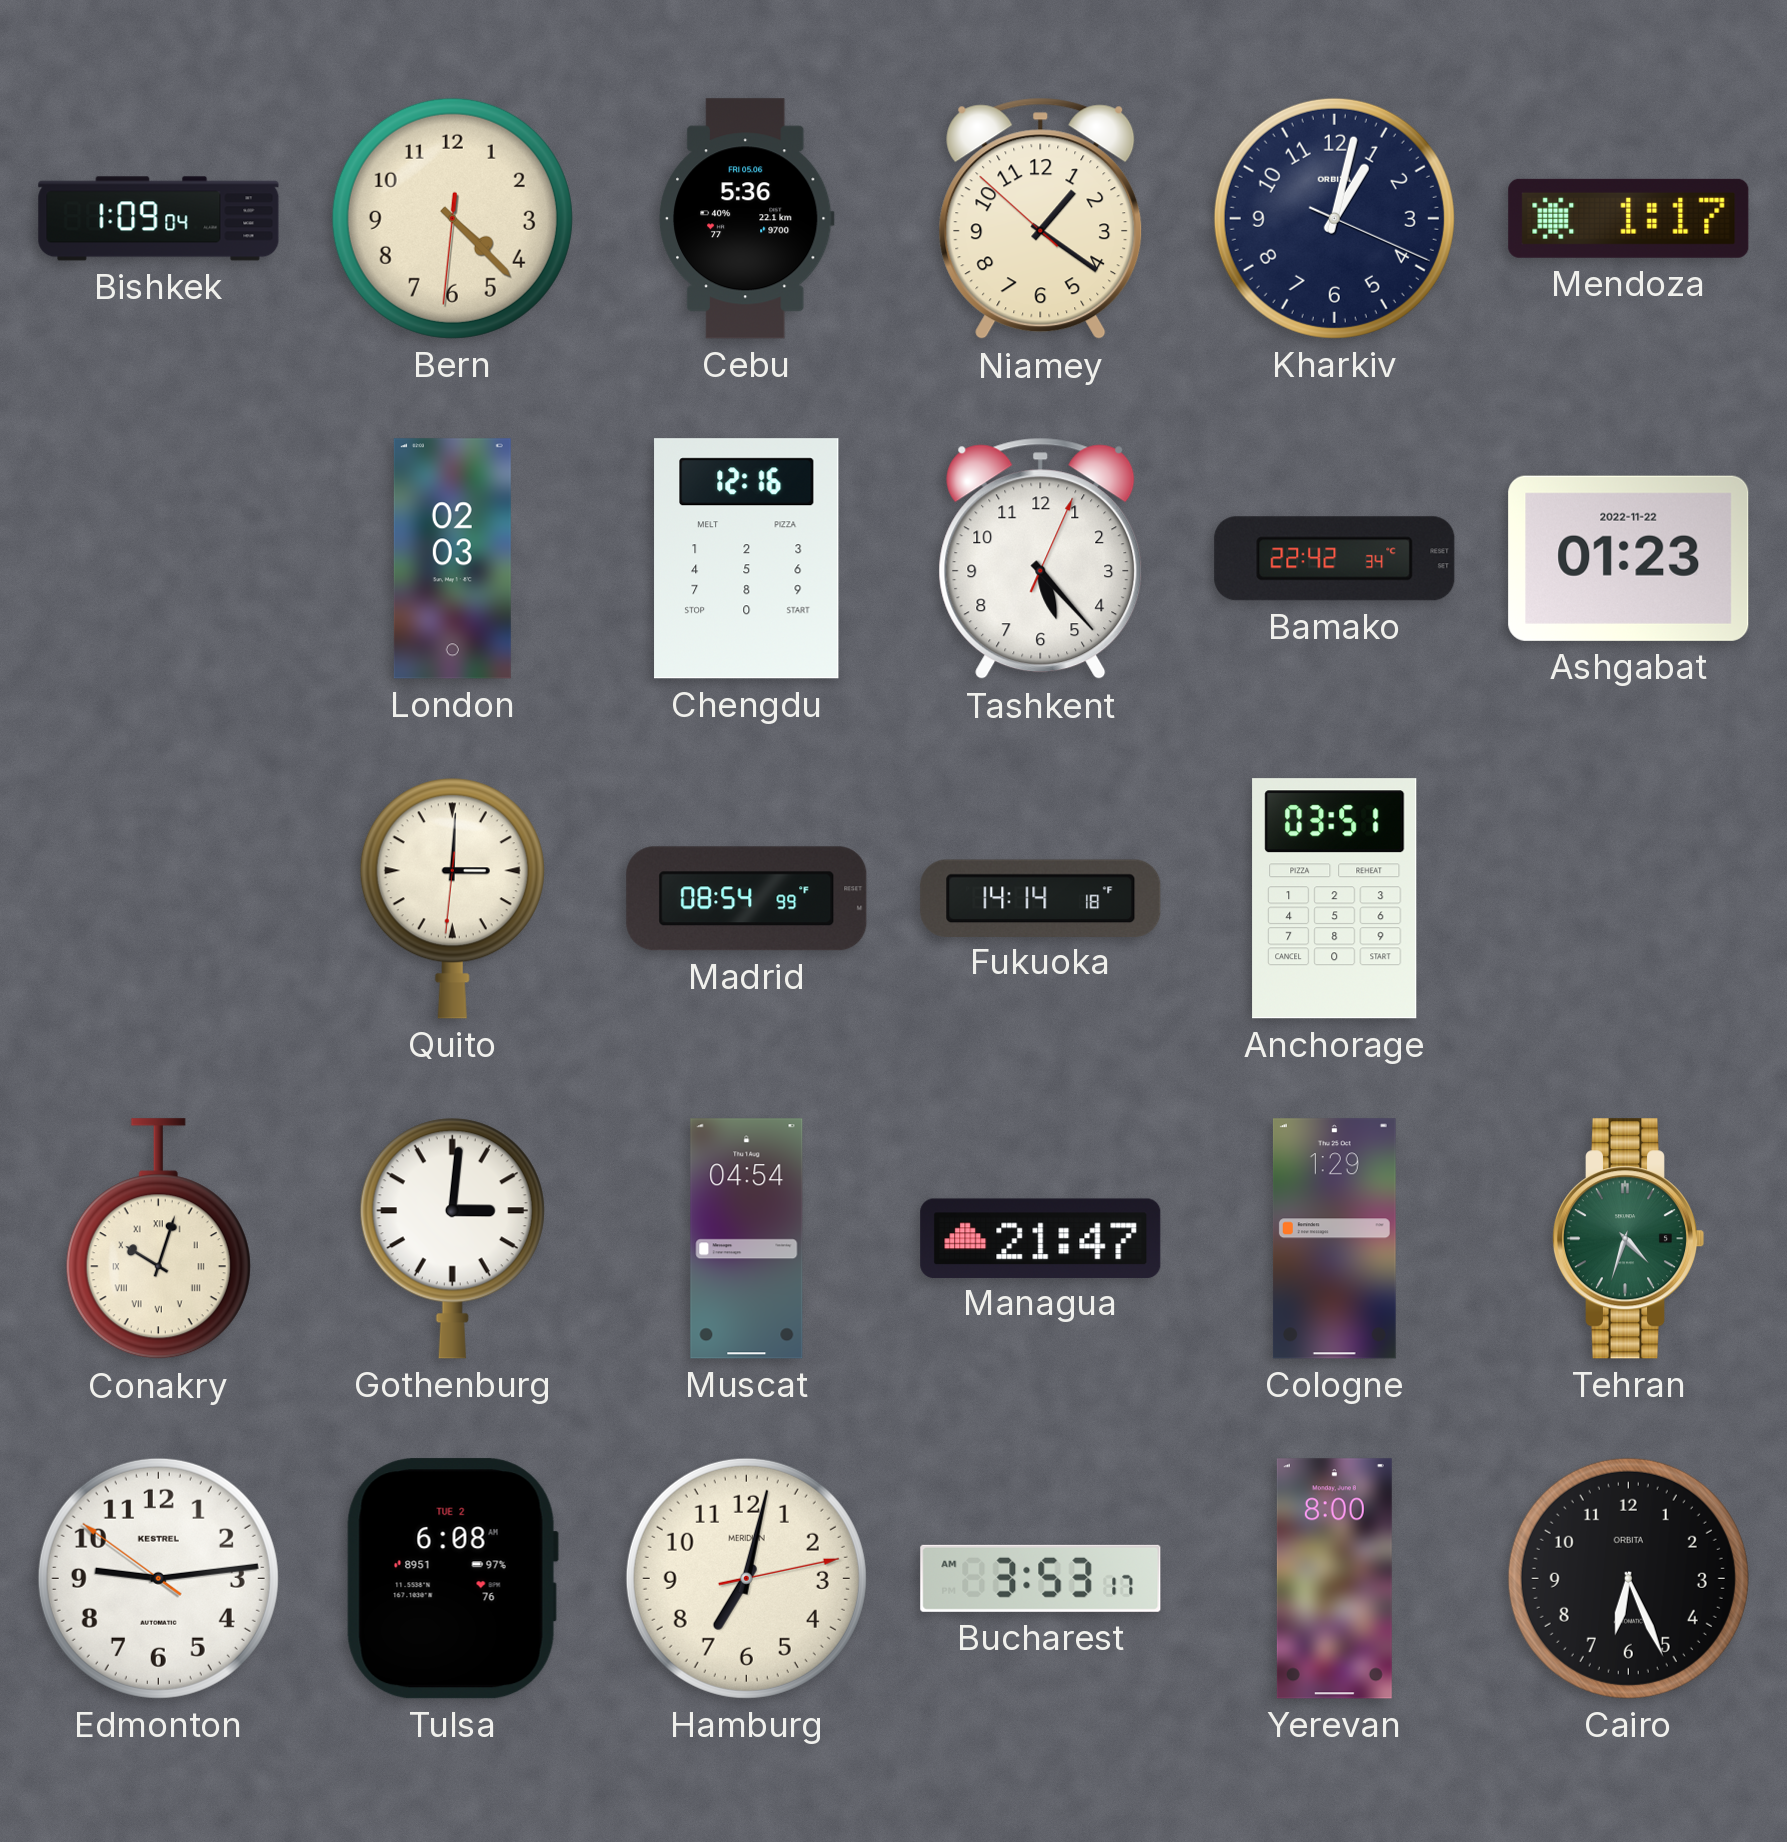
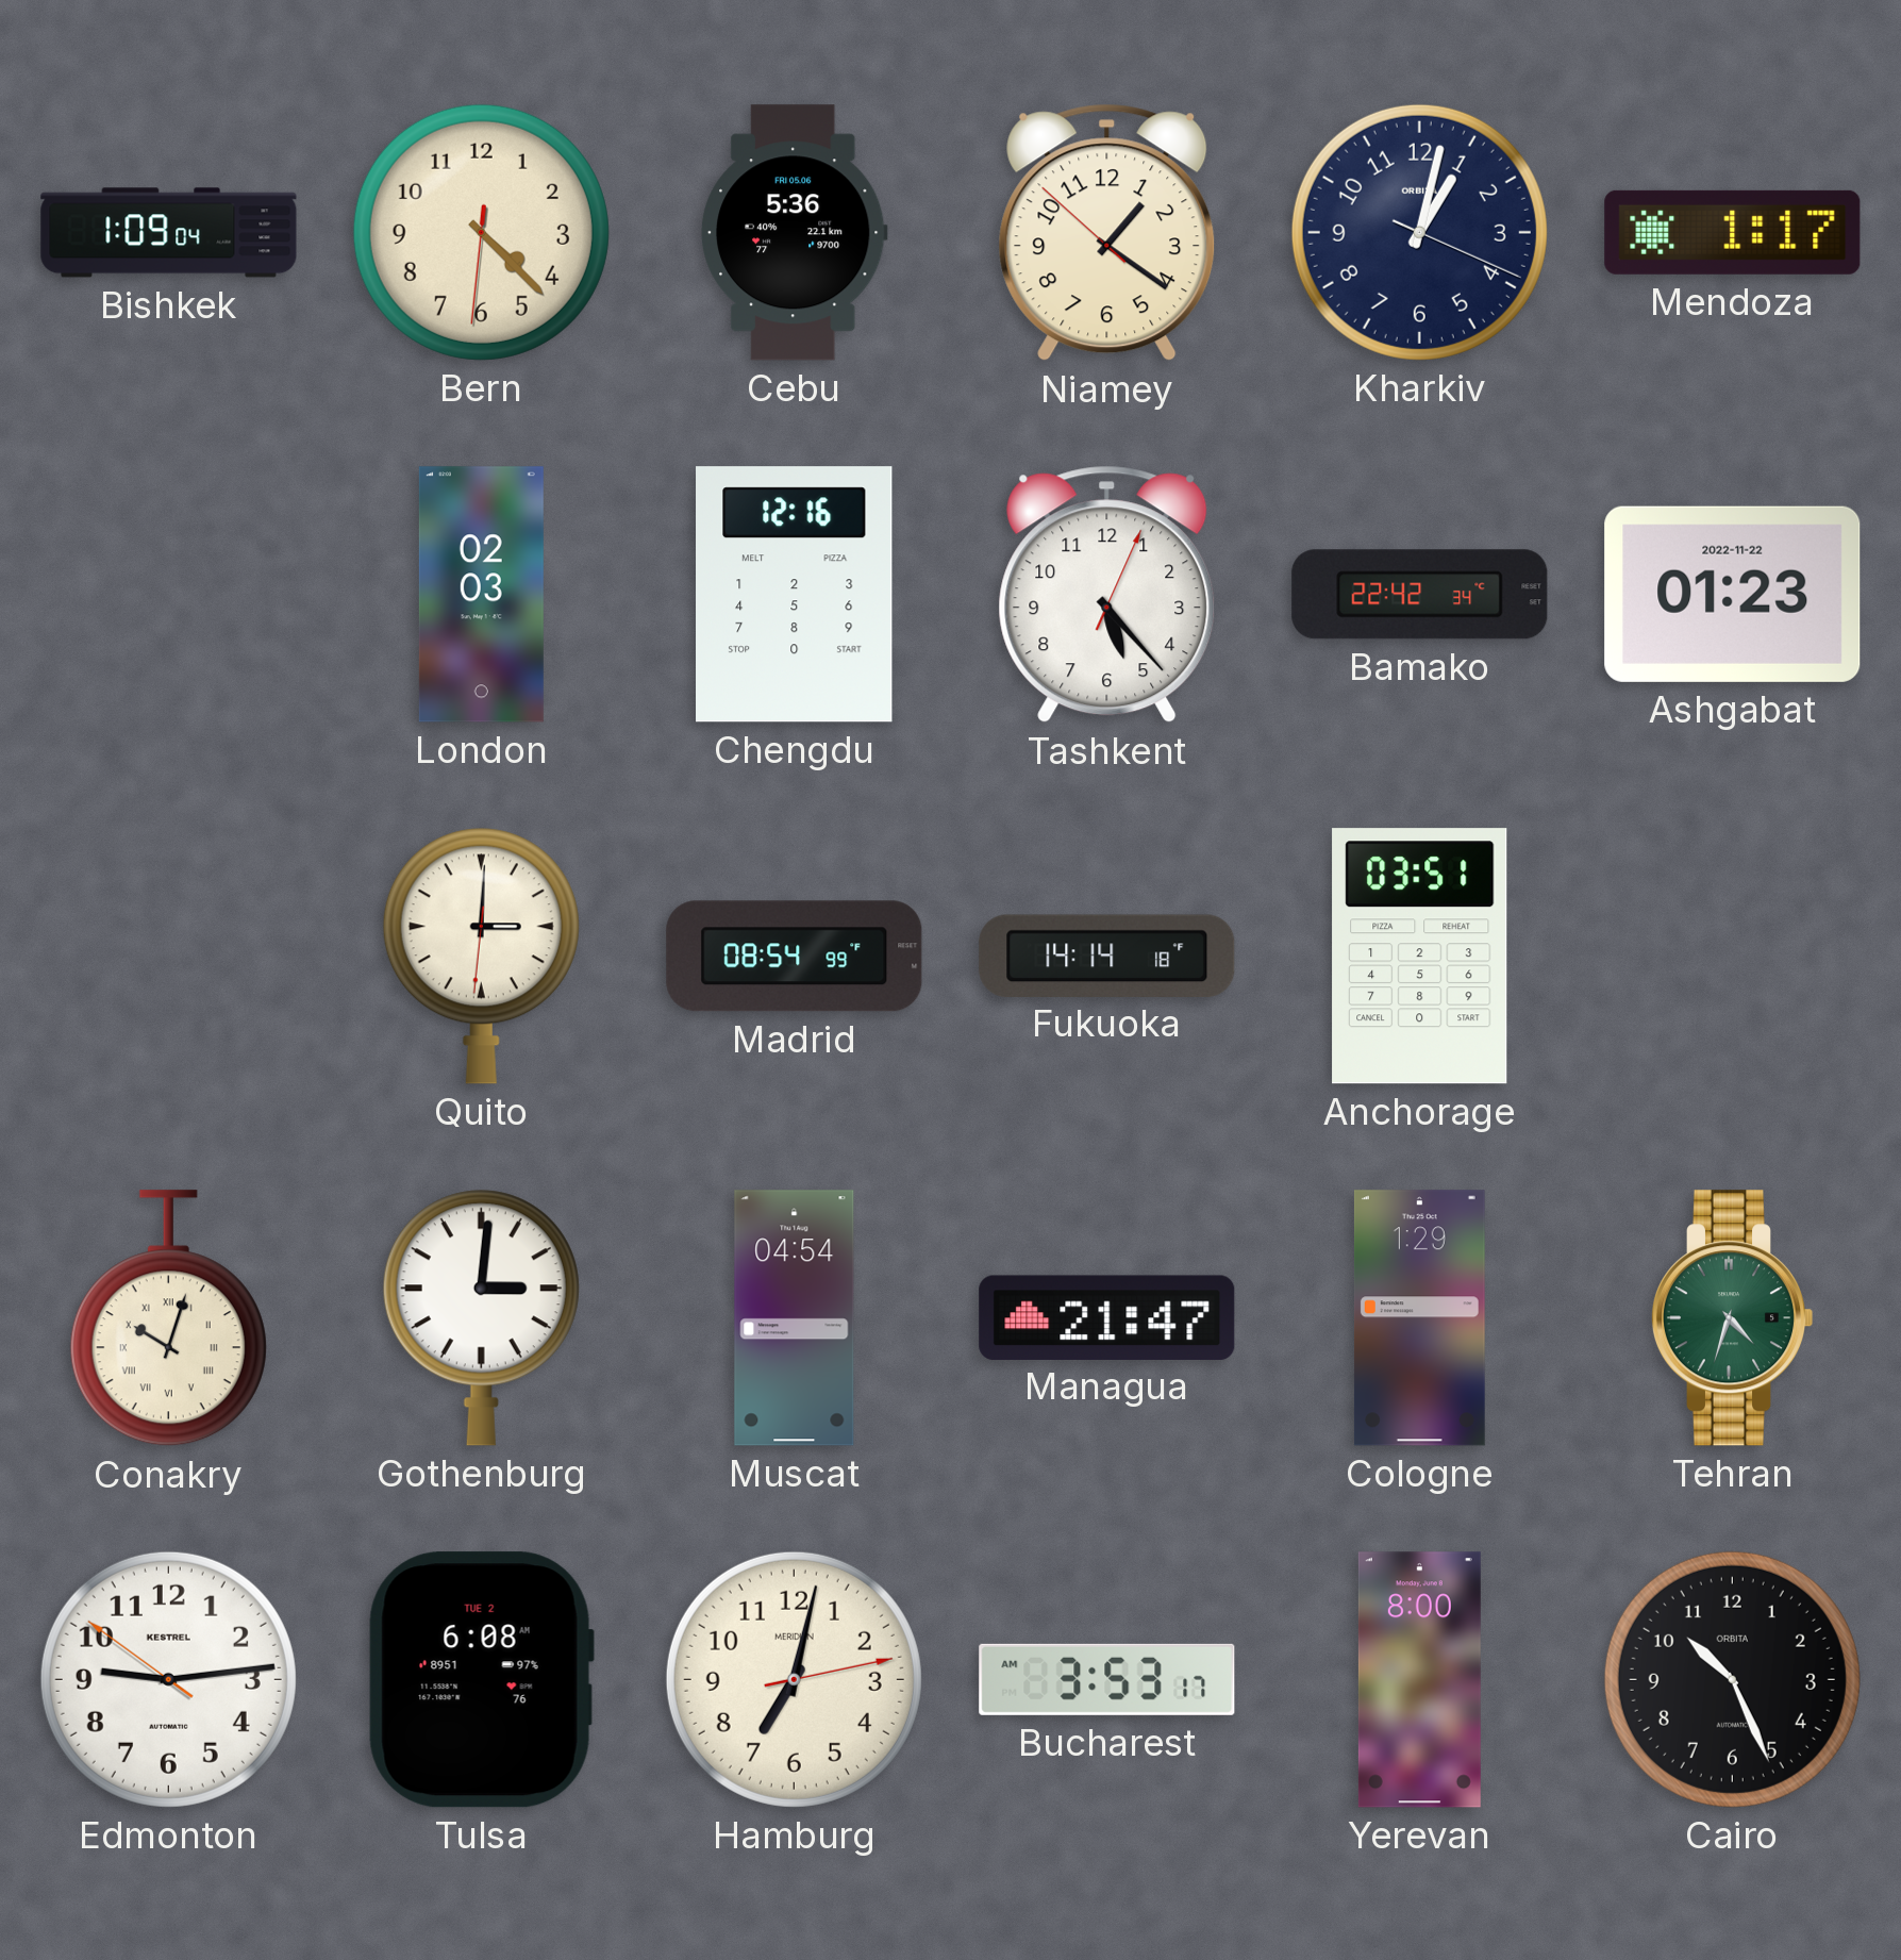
Cairo: 6:26 -> 10:26
